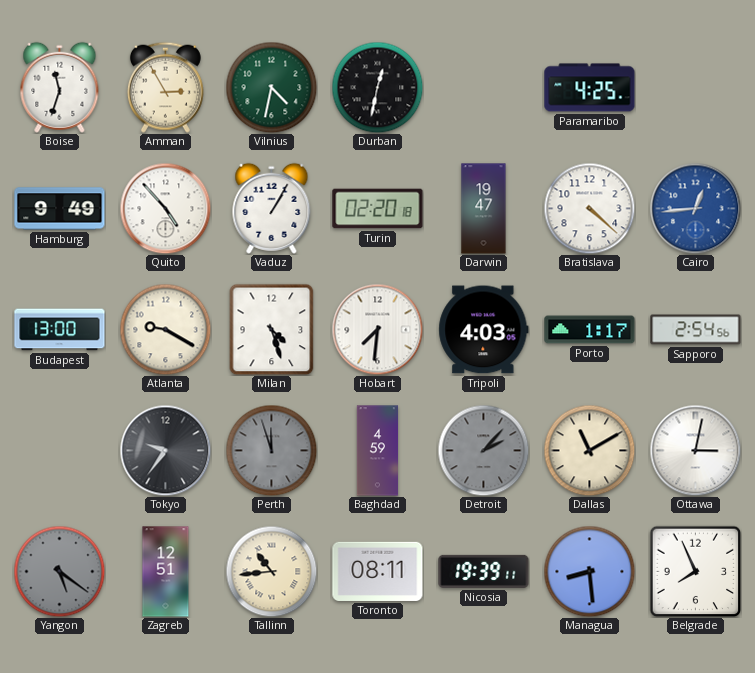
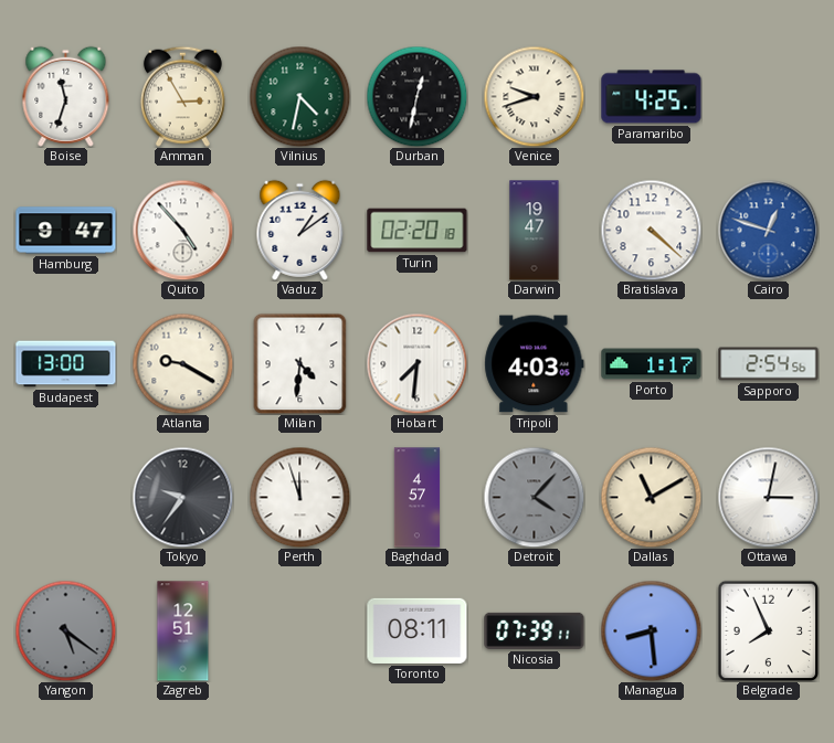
Venice: none -> 9:42
Hamburg: 9:49 -> 9:47
Vaduz: 1:05 -> 1:09
Cairo: 12:44 -> 12:48
Milan: 4:27 -> 4:31
Perth dial: grey -> white
Baghdad: 4:59 -> 4:57
Detroit: 2:07 -> 4:07
Tallinn: 10:44 -> none
Nicosia: 19:39 -> 07:39
